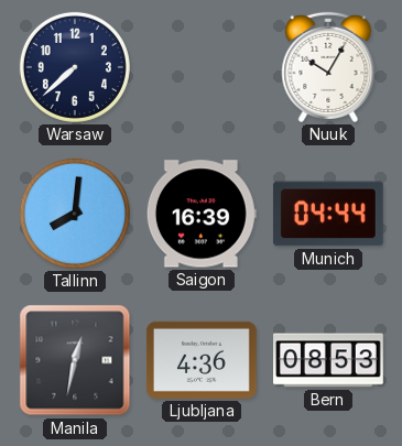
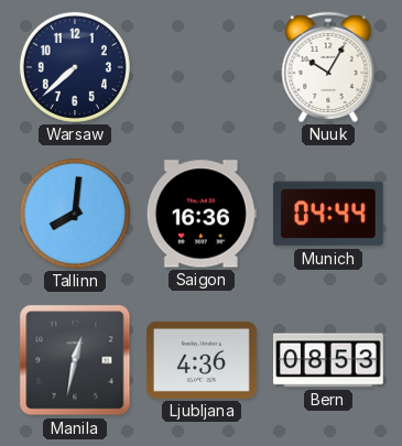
Saigon: 16:39 -> 16:36
